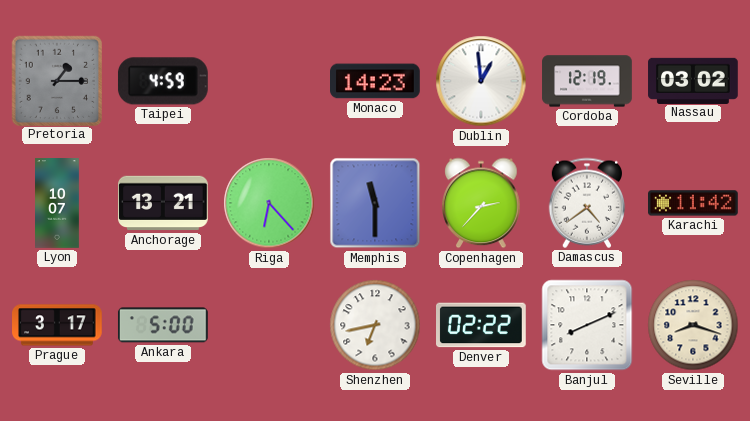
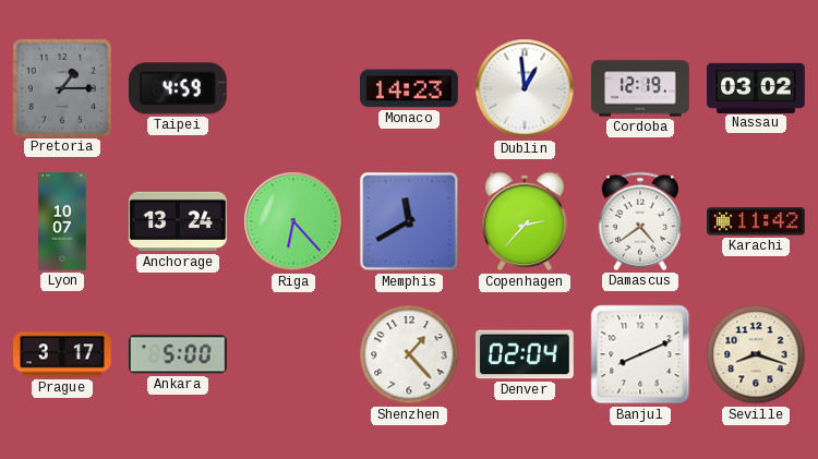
Anchorage: 13:21 -> 13:24
Memphis: 11:30 -> 11:40
Shenzhen: 6:43 -> 1:23
Denver: 02:22 -> 02:04
